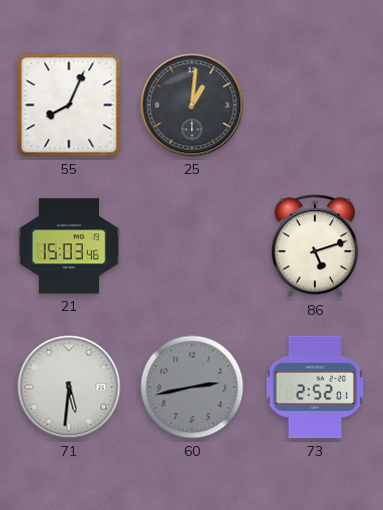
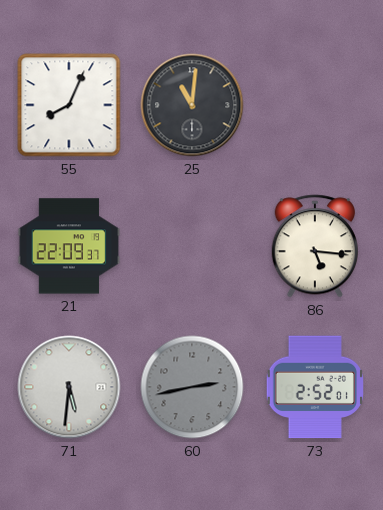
25: 1:01 -> 11:01
21: 15:03 -> 22:09
86: 5:12 -> 5:16
